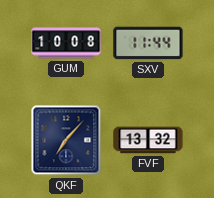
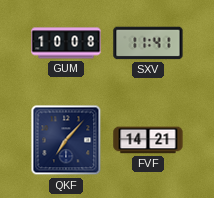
SXV: 11:44 -> 11:41
FVF: 13:32 -> 14:21
